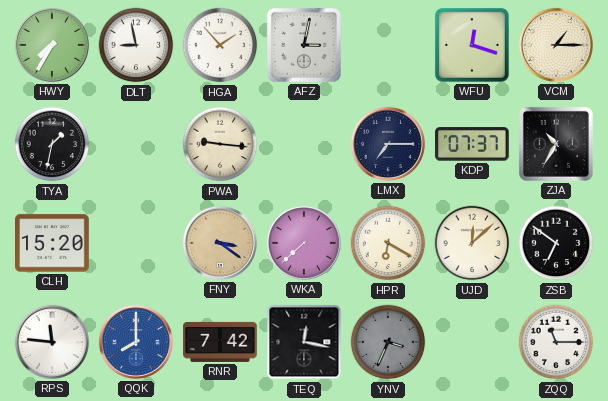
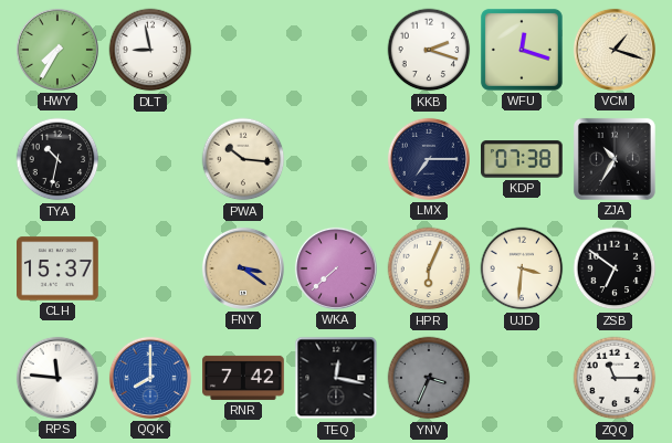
HGA: 1:53 -> none
AFZ: 3:02 -> none
KKB: none -> 2:18
VCM: 1:15 -> 1:18
TYA: 1:32 -> 10:32
PWA: 9:16 -> 10:16
KDP: 07:37 -> 07:38
CLH: 15:20 -> 15:37
HPR: 6:20 -> 6:04
UJD: 12:08 -> 3:31
